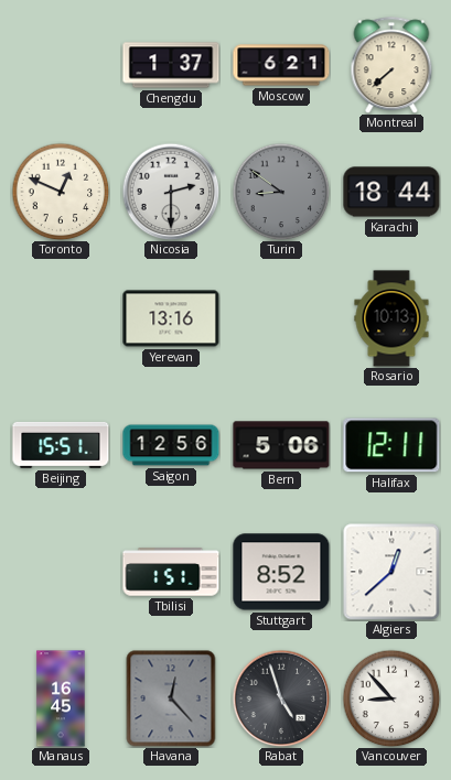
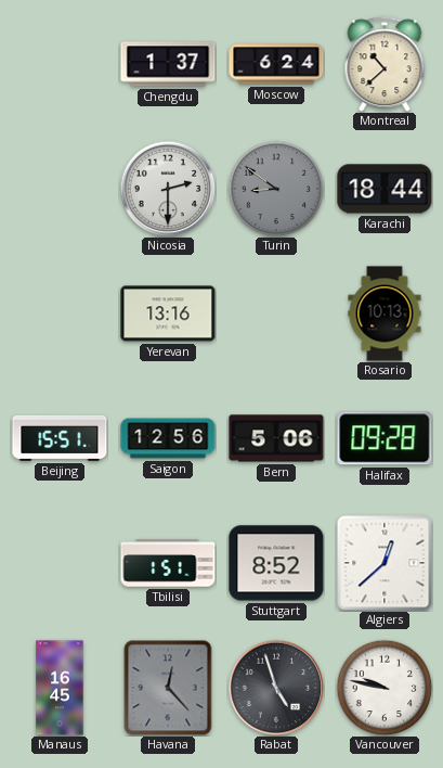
Moscow: 6:21 -> 6:24
Montreal: 7:38 -> 10:38
Toronto: 12:49 -> none
Halifax: 12:11 -> 09:28
Vancouver: 8:53 -> 9:47
